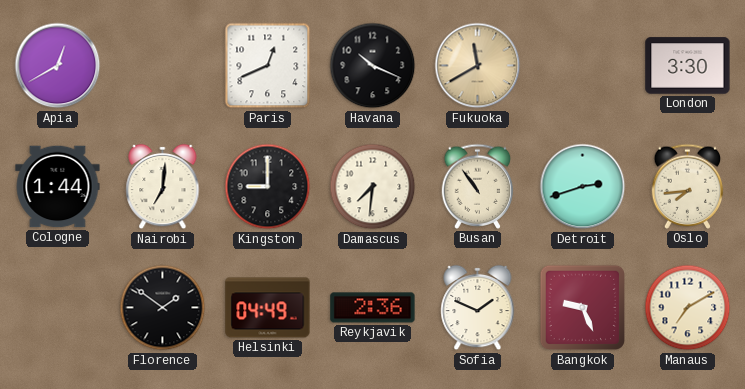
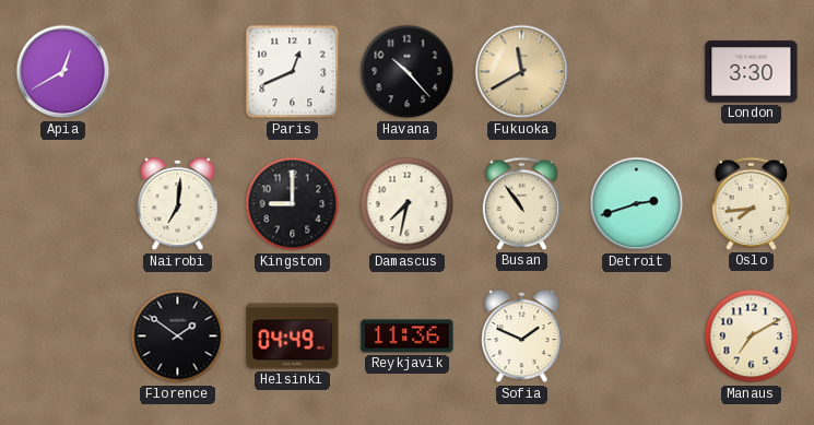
Havana: 10:19 -> 10:23
Cologne: 1:44 -> none
Damascus: 7:31 -> 7:32
Reykjavik: 2:36 -> 11:36
Bangkok: 9:26 -> none
